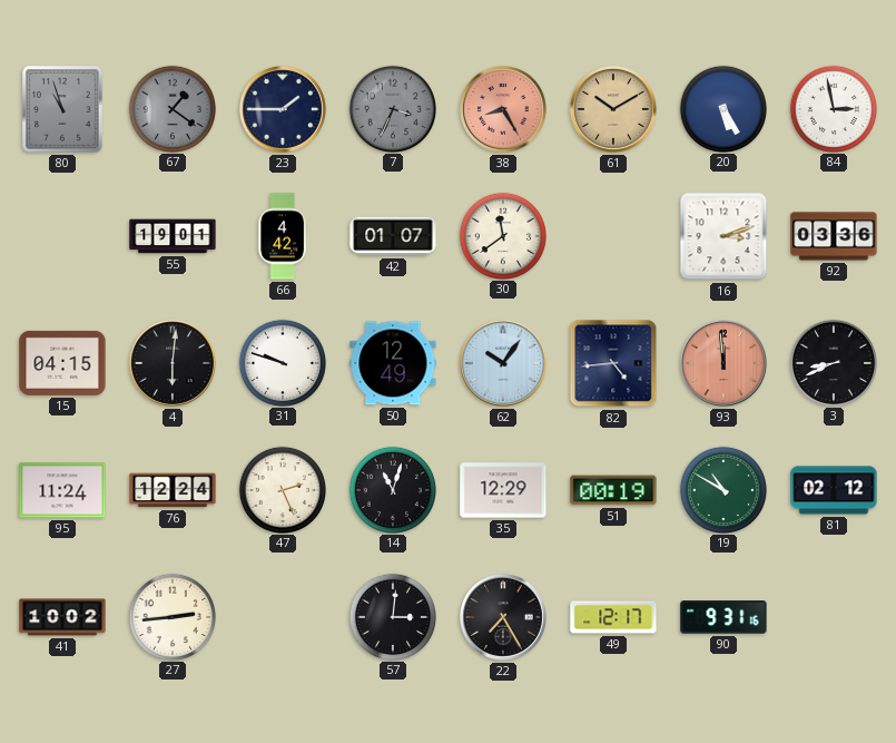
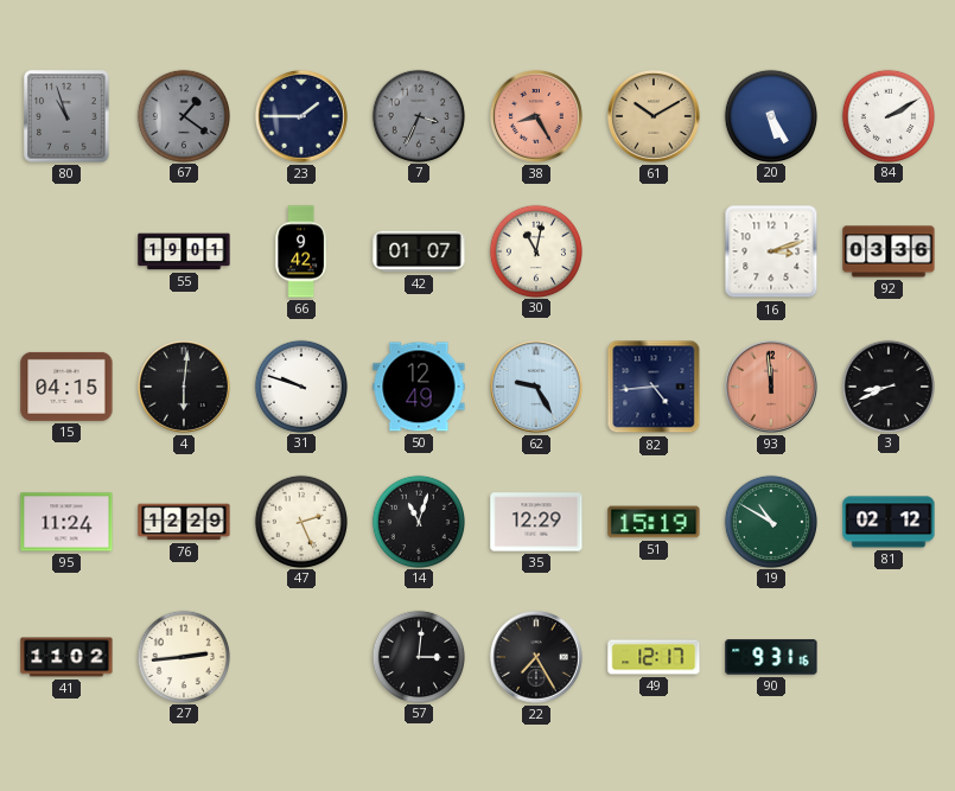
84: 2:58 -> 2:10
66: 4:42 -> 9:42
30: 11:39 -> 11:02
62: 10:06 -> 9:25
76: 12:24 -> 12:29
51: 00:19 -> 15:19
41: 10:02 -> 11:02
